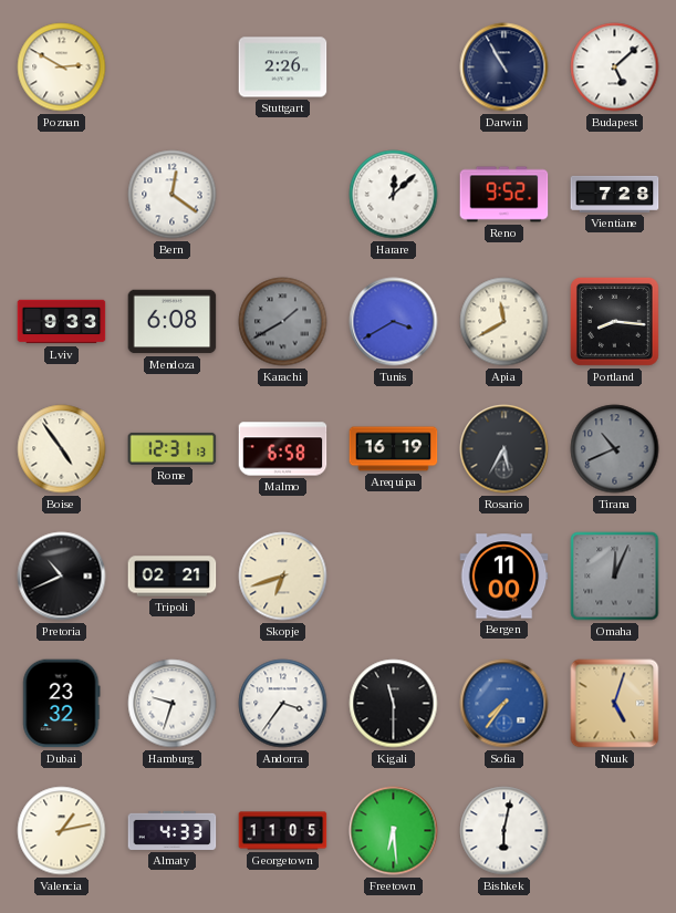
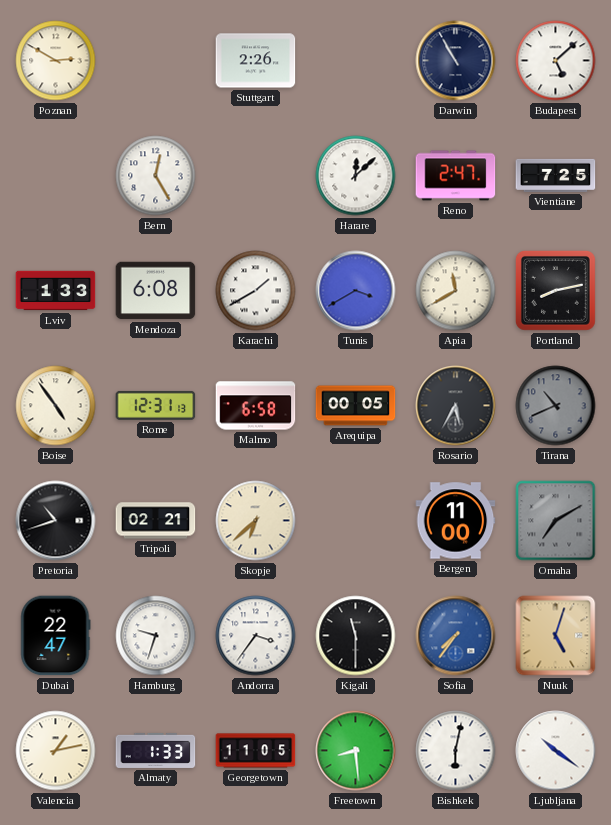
Bern: 12:21 -> 12:25
Reno: 9:52 -> 2:47
Vientiane: 7:28 -> 7:25
Lviv: 9:33 -> 1:33
Karachi dial: grey -> white
Portland: 8:16 -> 8:13
Arequipa: 16:19 -> 00:05
Pretoria: 10:41 -> 10:42
Skopje: 6:42 -> 6:38
Omaha: 12:04 -> 7:10
Dubai: 23:32 -> 22:47
Almaty: 4:33 -> 1:33
Freetown: 6:29 -> 8:29
Ljubljana: none -> 10:21
